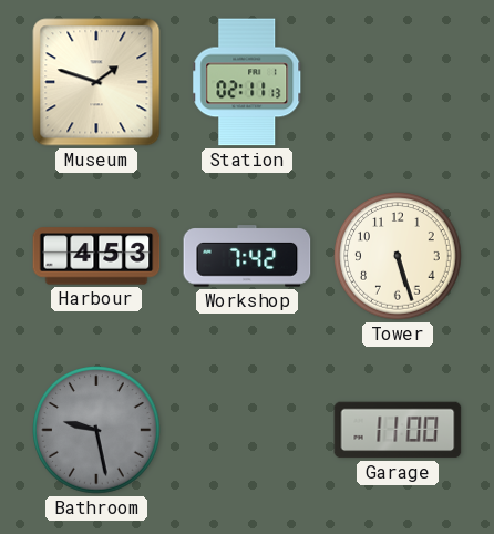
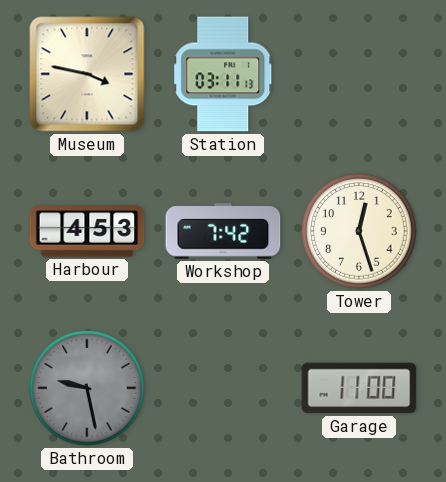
Museum: 1:48 -> 3:47
Station: 02:11 -> 03:11
Tower: 5:27 -> 12:27
